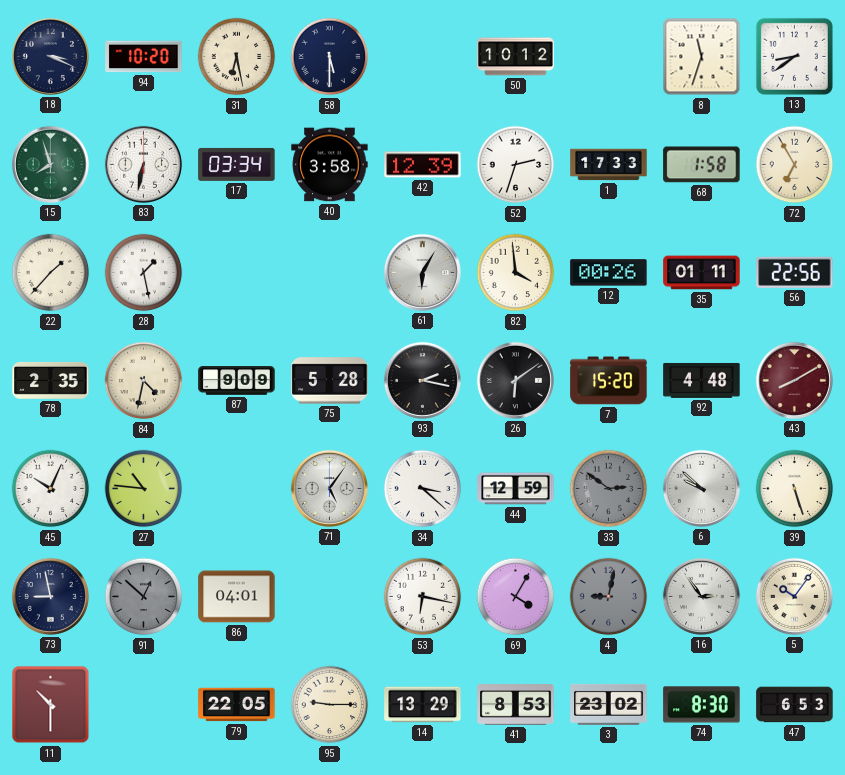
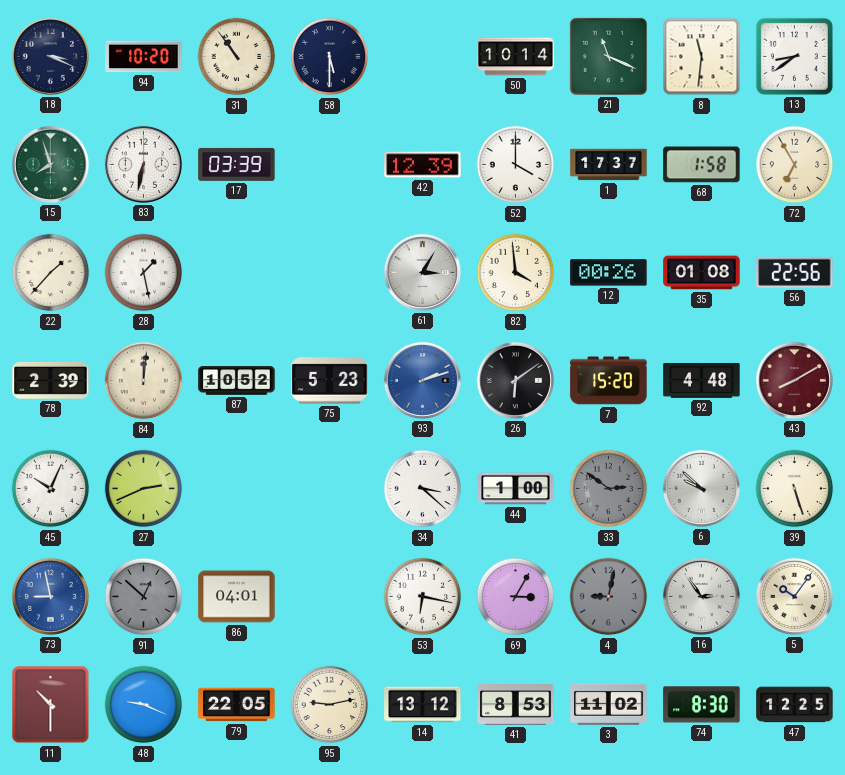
31: 6:28 -> 10:54
50: 10:12 -> 10:14
21: none -> 11:19
8: 11:33 -> 11:31
17: 03:34 -> 03:39
40: 3:58 -> none
52: 2:33 -> 4:00
1: 17:33 -> 17:37
61: 6:05 -> 3:05
35: 01:11 -> 01:08
78: 2:35 -> 2:39
84: 4:32 -> 12:01
87: 9:09 -> 10:52
75: 5:28 -> 5:23
93: 2:17 -> 2:12
93 dial: black -> blue
27: 10:46 -> 2:41
71: 5:06 -> none
44: 12:59 -> 1:00
73 dial: navy -> blue
69: 4:05 -> 3:05
48: none -> 9:19
95: 9:15 -> 9:13
14: 13:29 -> 13:12
3: 23:02 -> 11:02
47: 6:53 -> 12:25
